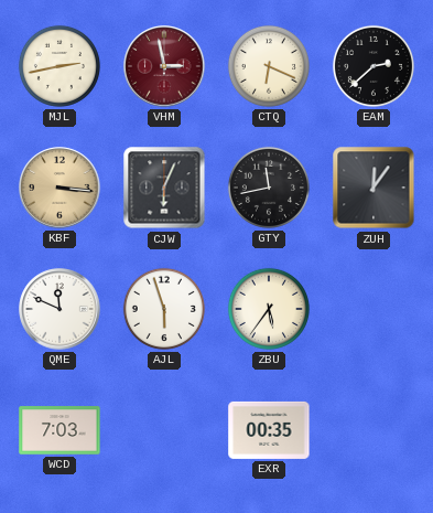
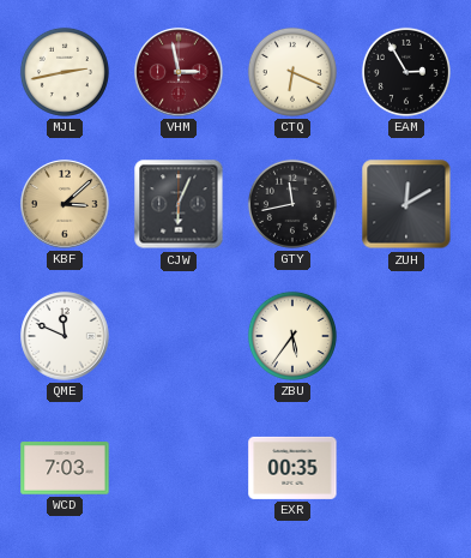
EAM: 2:38 -> 2:55
KBF: 3:16 -> 3:08
ZUH: 12:06 -> 12:10
AJL: 5:57 -> none
